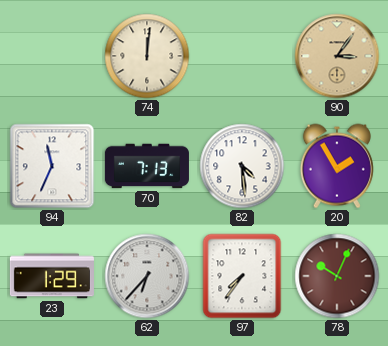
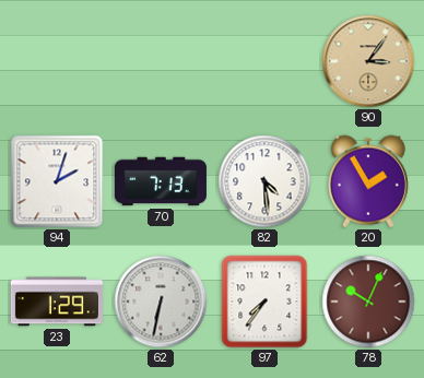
74: 12:01 -> none
94: 11:34 -> 2:03
62: 6:37 -> 6:32
